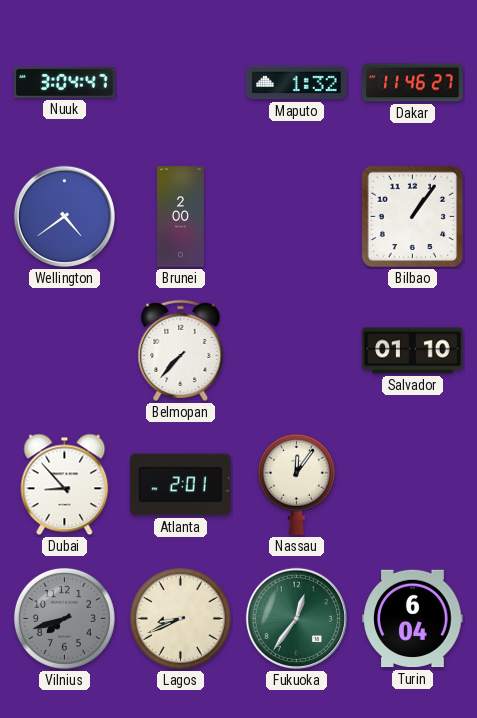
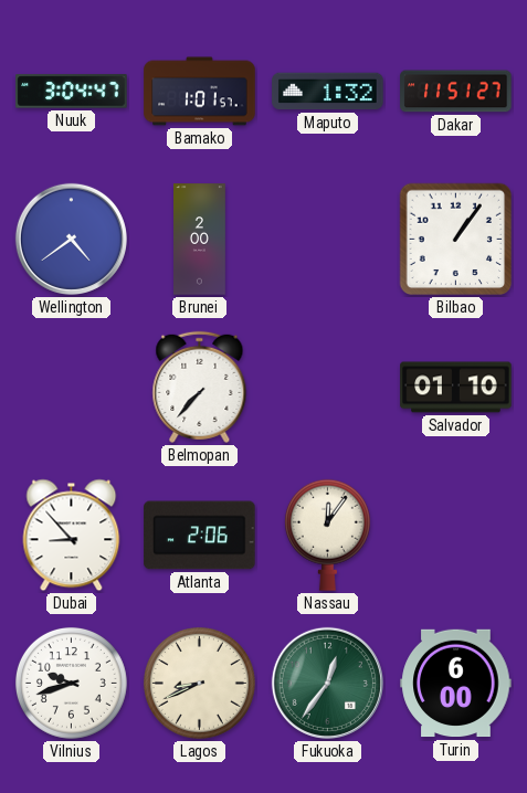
Bamako: none -> 1:01
Dakar: 11:46 -> 11:51
Atlanta: 2:01 -> 2:06
Vilnius: 7:42 -> 9:42
Vilnius dial: grey -> white
Turin: 6:04 -> 6:00
